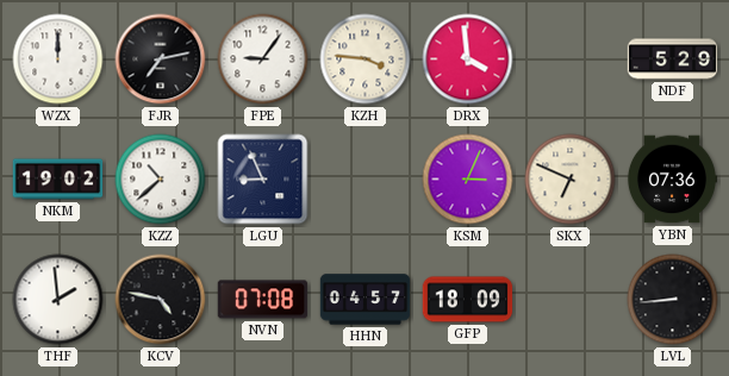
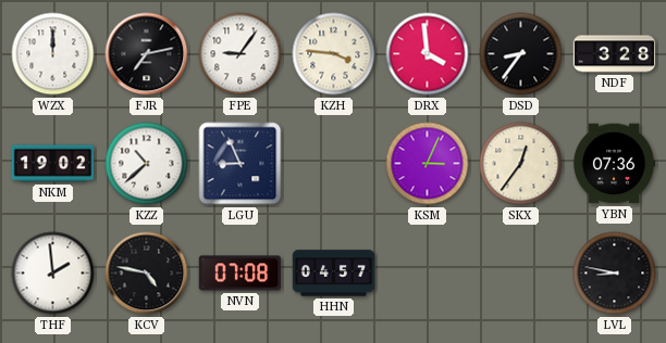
DSD: none -> 8:36
NDF: 5:29 -> 3:28
SKX: 6:49 -> 12:36
GFP: 18:09 -> none
LVL: 8:44 -> 8:47
